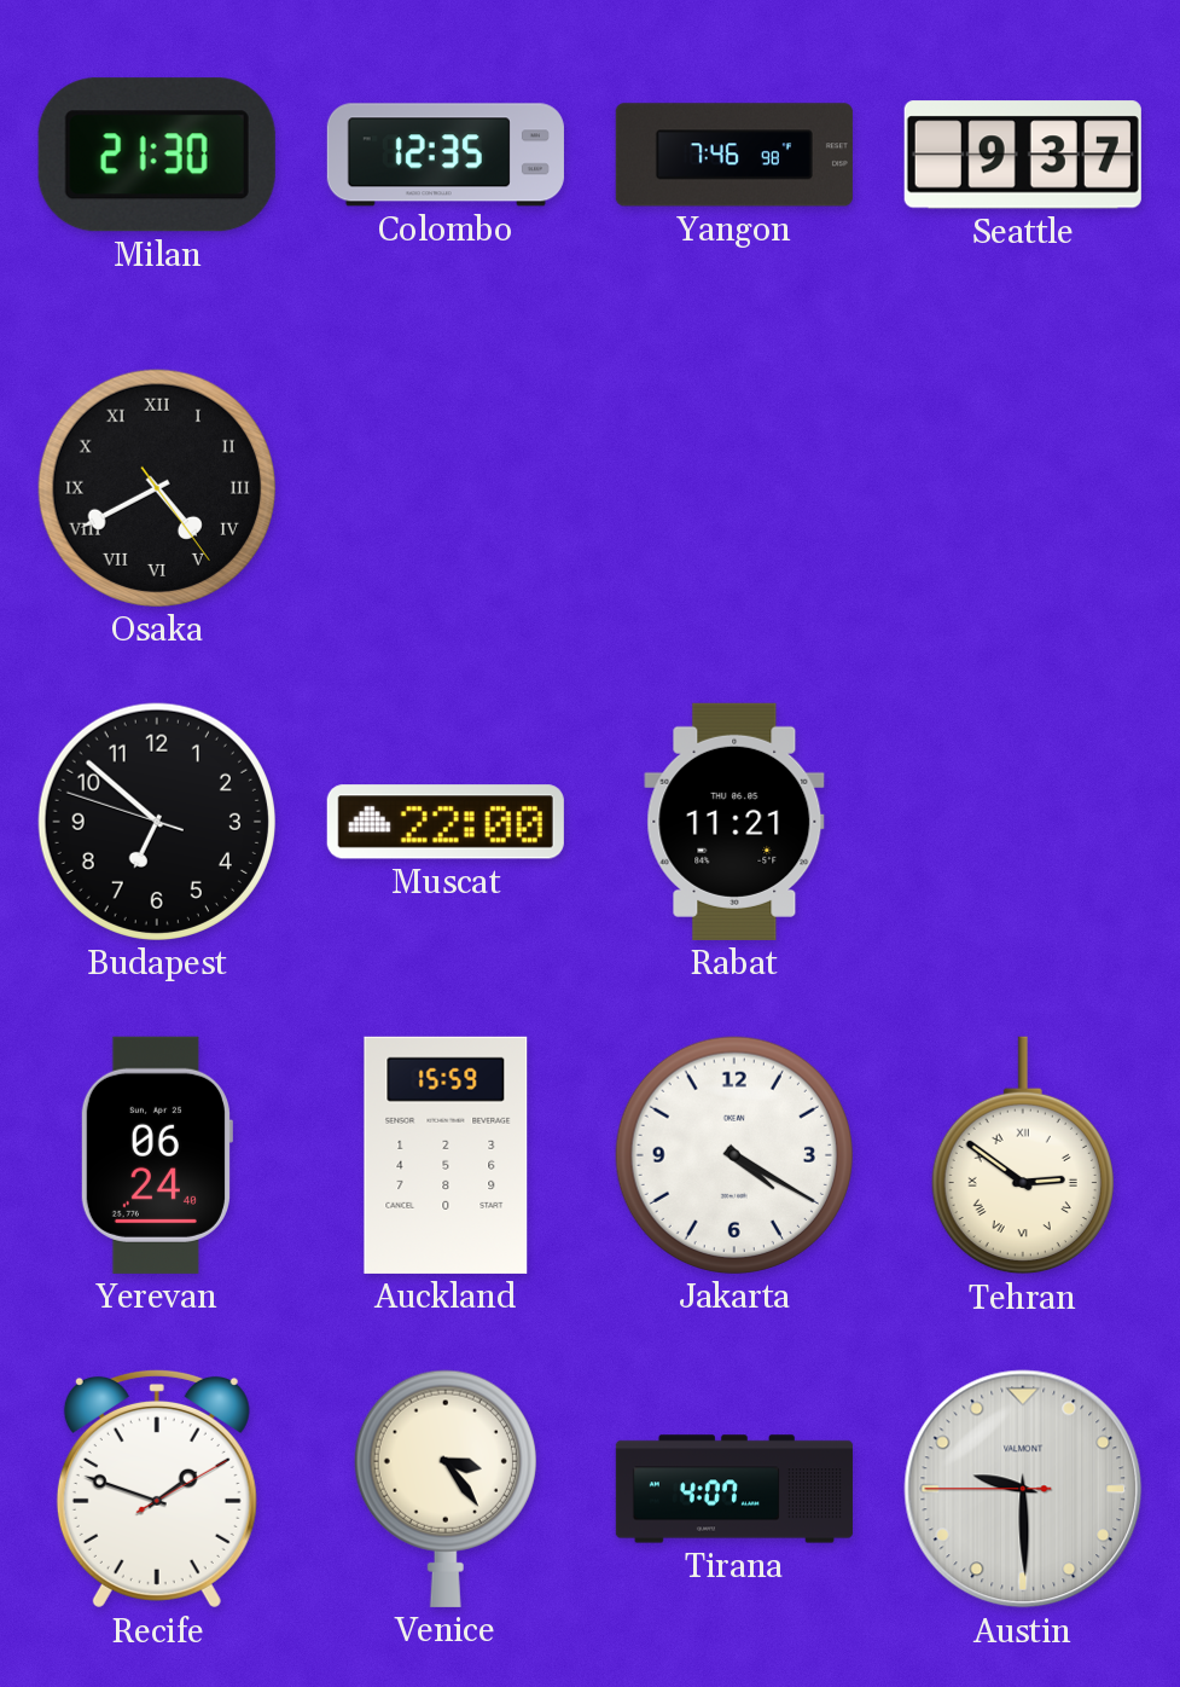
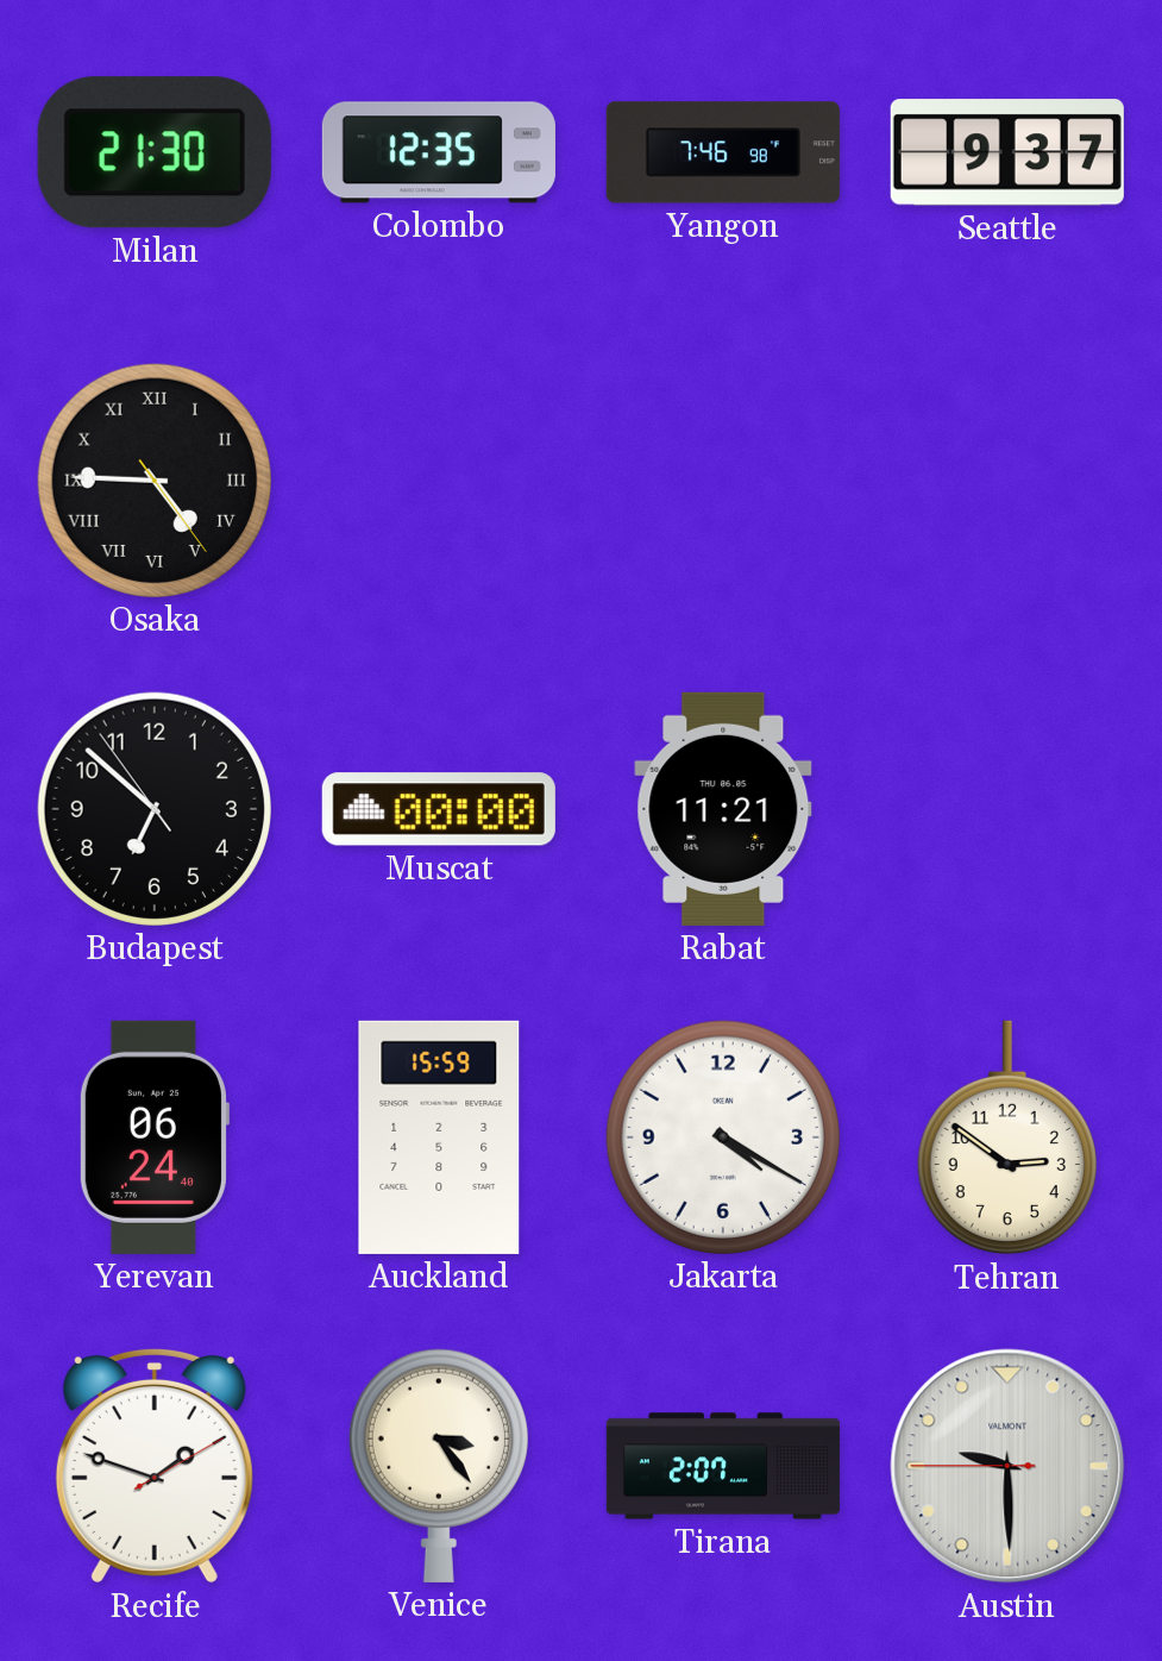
Osaka: 4:40 -> 4:45
Budapest: 6:51:48 -> 6:51:54
Muscat: 22:00 -> 00:00
Tehran numerals: Roman -> Arabic
Tirana: 4:07 -> 2:07
